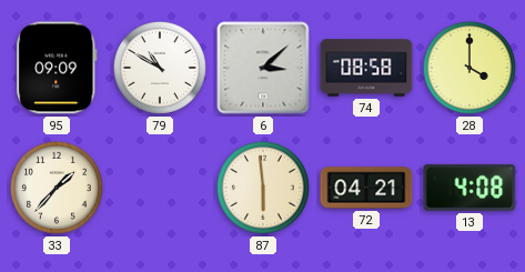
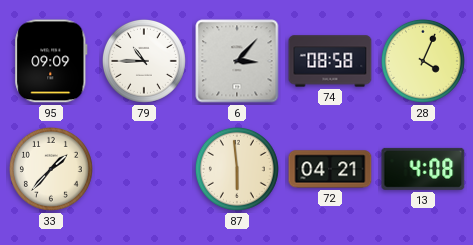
79: 10:50 -> 10:45
6: 3:08 -> 3:07
28: 4:00 -> 4:04
